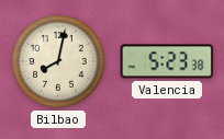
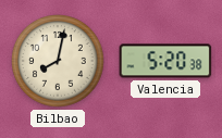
Valencia: 5:23 -> 5:20
